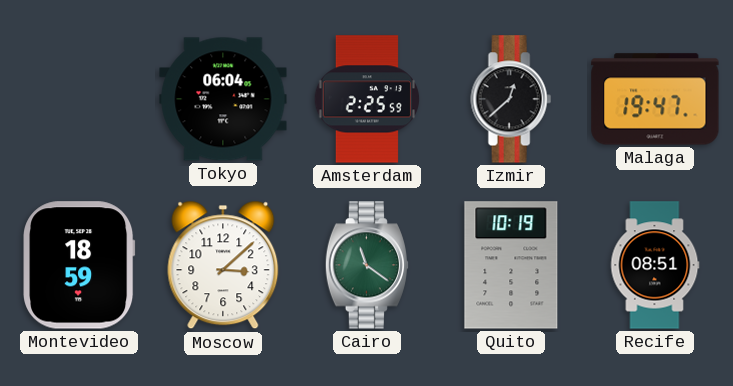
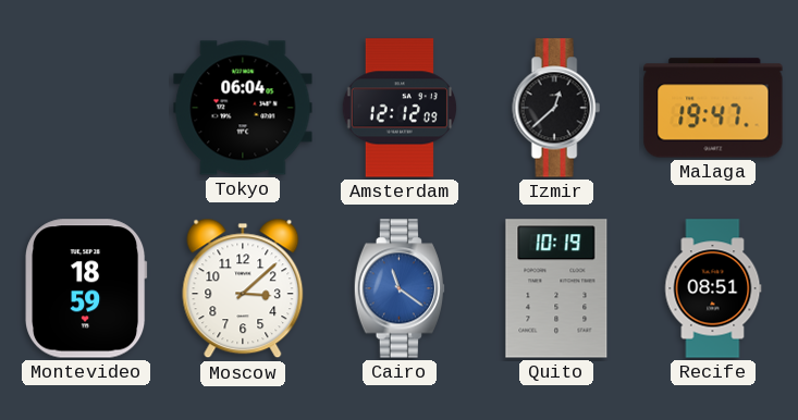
Amsterdam: 2:25 -> 12:12
Cairo dial: green -> blue
